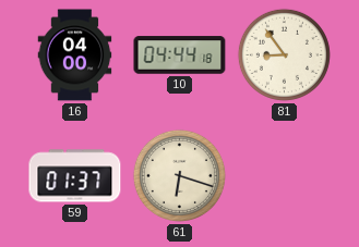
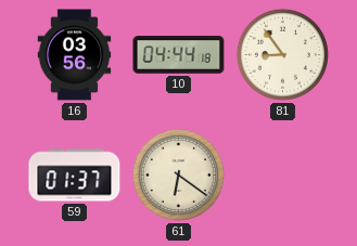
16: 04:00 -> 03:56
61: 6:18 -> 6:21
